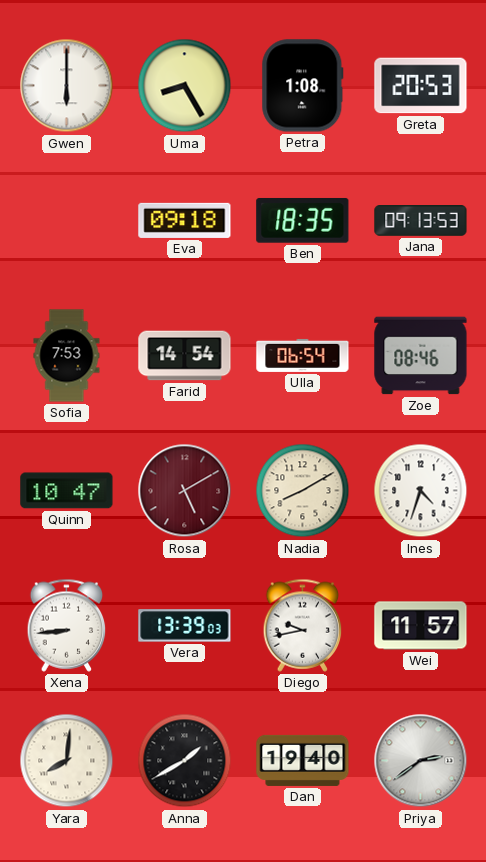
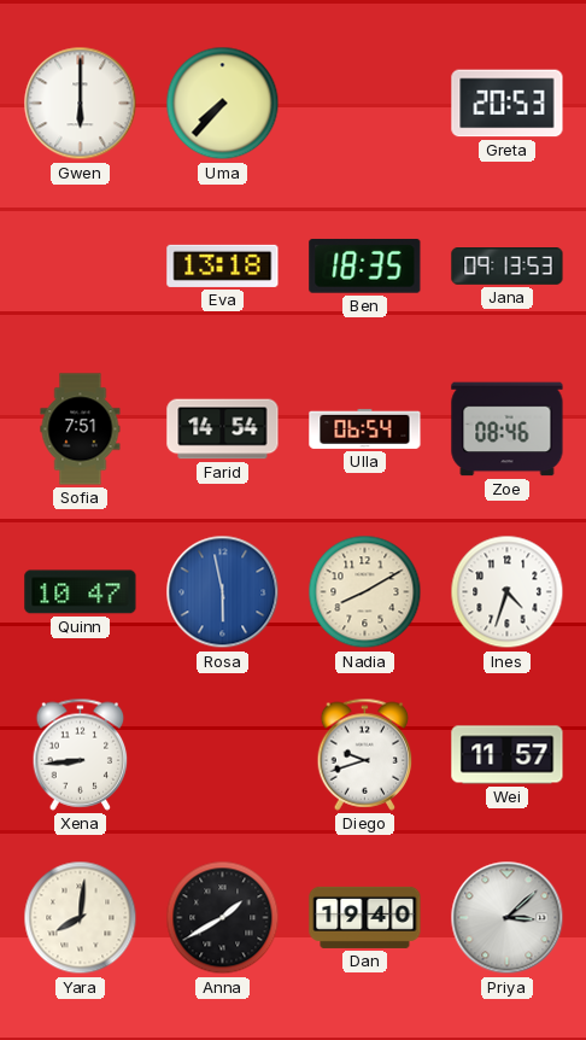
Uma: 8:25 -> 7:37
Petra: 1:08 -> none
Eva: 09:18 -> 13:18
Sofia: 7:53 -> 7:51
Rosa: 5:10 -> 5:58
Rosa dial: burgundy -> blue
Vera: 13:39 -> none
Diego: 9:43 -> 9:42
Priya: 2:39 -> 3:08
